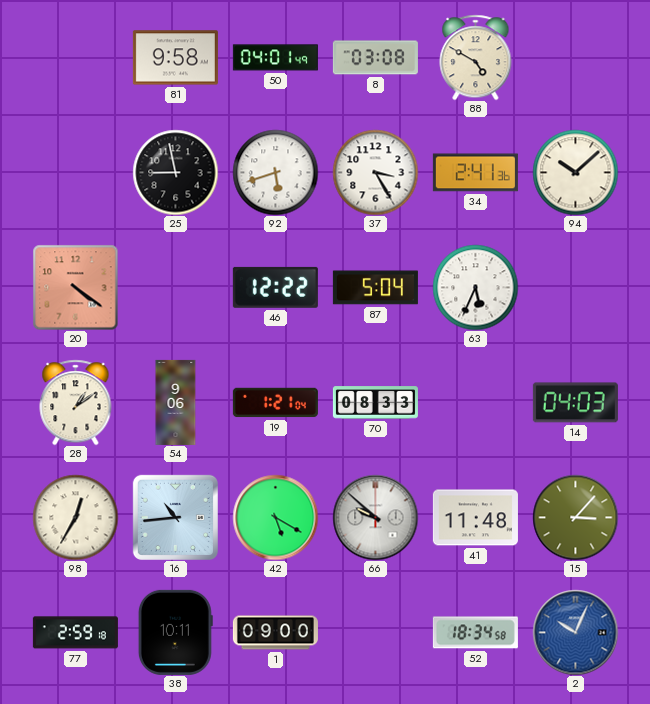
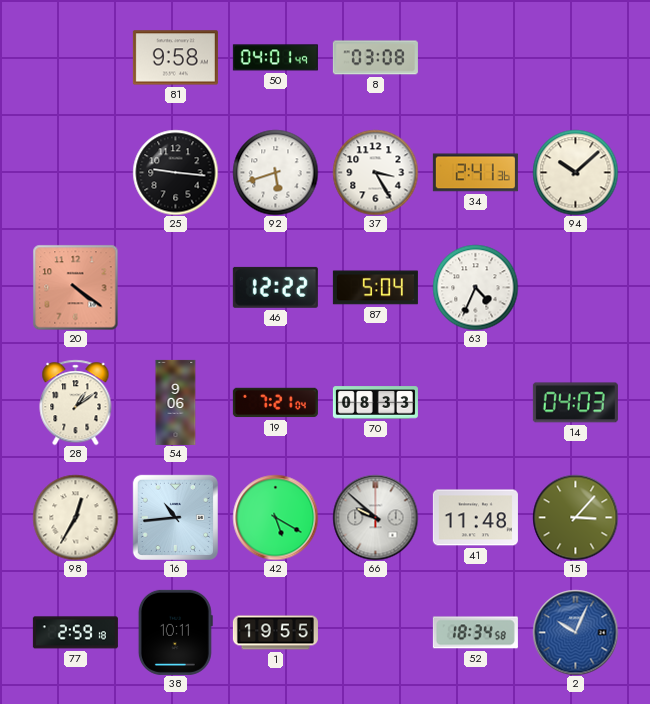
88: 4:50 -> none
25: 8:58 -> 9:16
63: 5:34 -> 4:34
19: 1:21 -> 7:21
1: 09:00 -> 19:55
